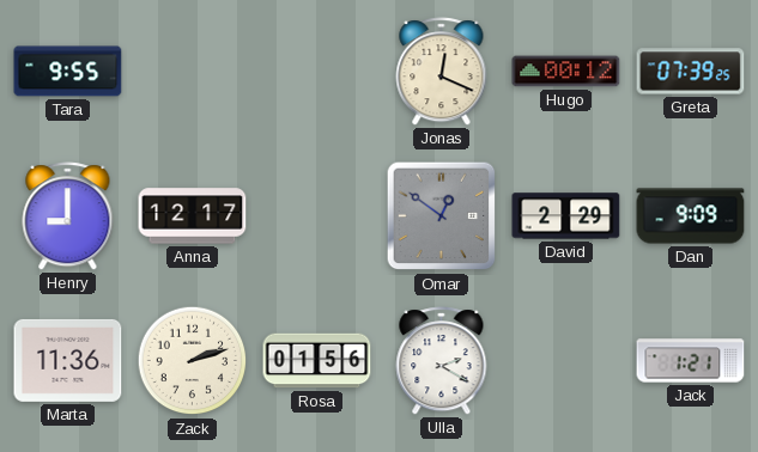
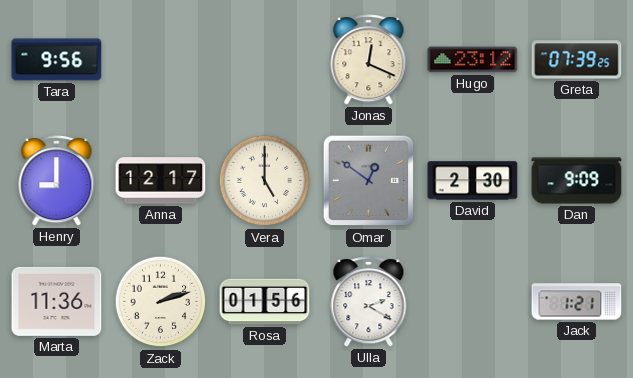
Tara: 9:55 -> 9:56
Hugo: 00:12 -> 23:12
Vera: none -> 5:00
David: 2:29 -> 2:30
